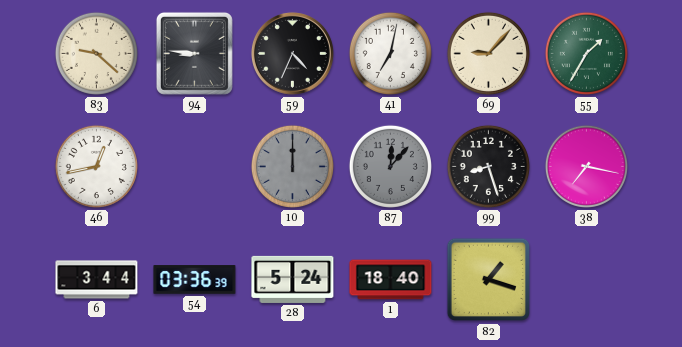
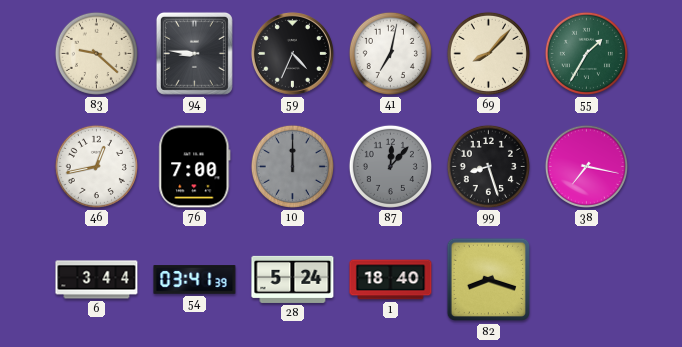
69: 9:07 -> 8:07
76: none -> 7:00
54: 03:36 -> 03:41
82: 1:18 -> 8:18
